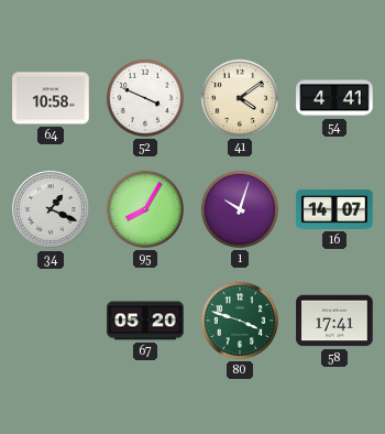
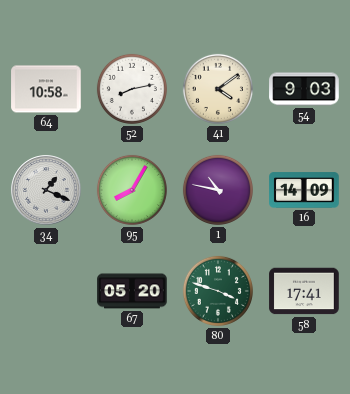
52: 3:49 -> 8:13
54: 4:41 -> 9:03
1: 10:03 -> 10:47
16: 14:07 -> 14:09
